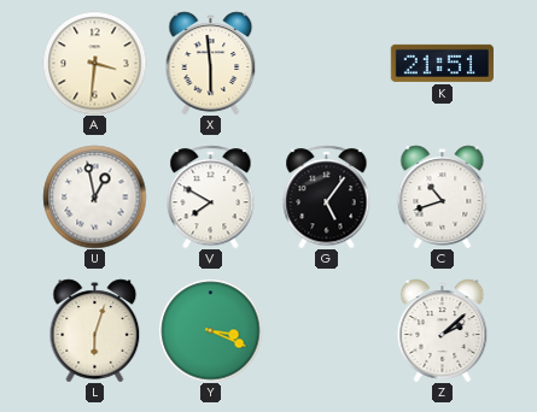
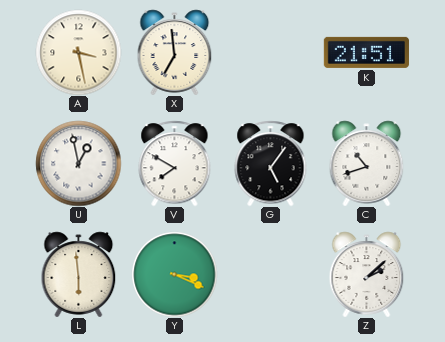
A: 3:31 -> 3:28
X: 5:59 -> 6:59
L: 6:03 -> 5:59
